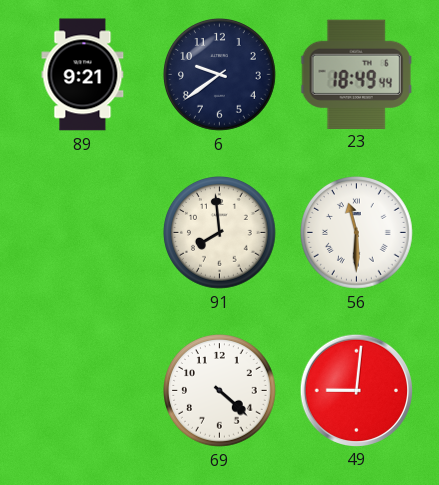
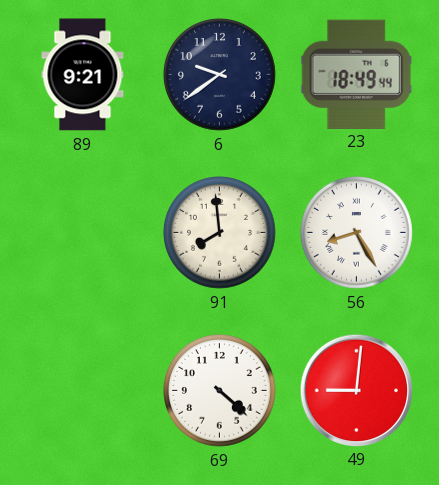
56: 11:30 -> 8:25
